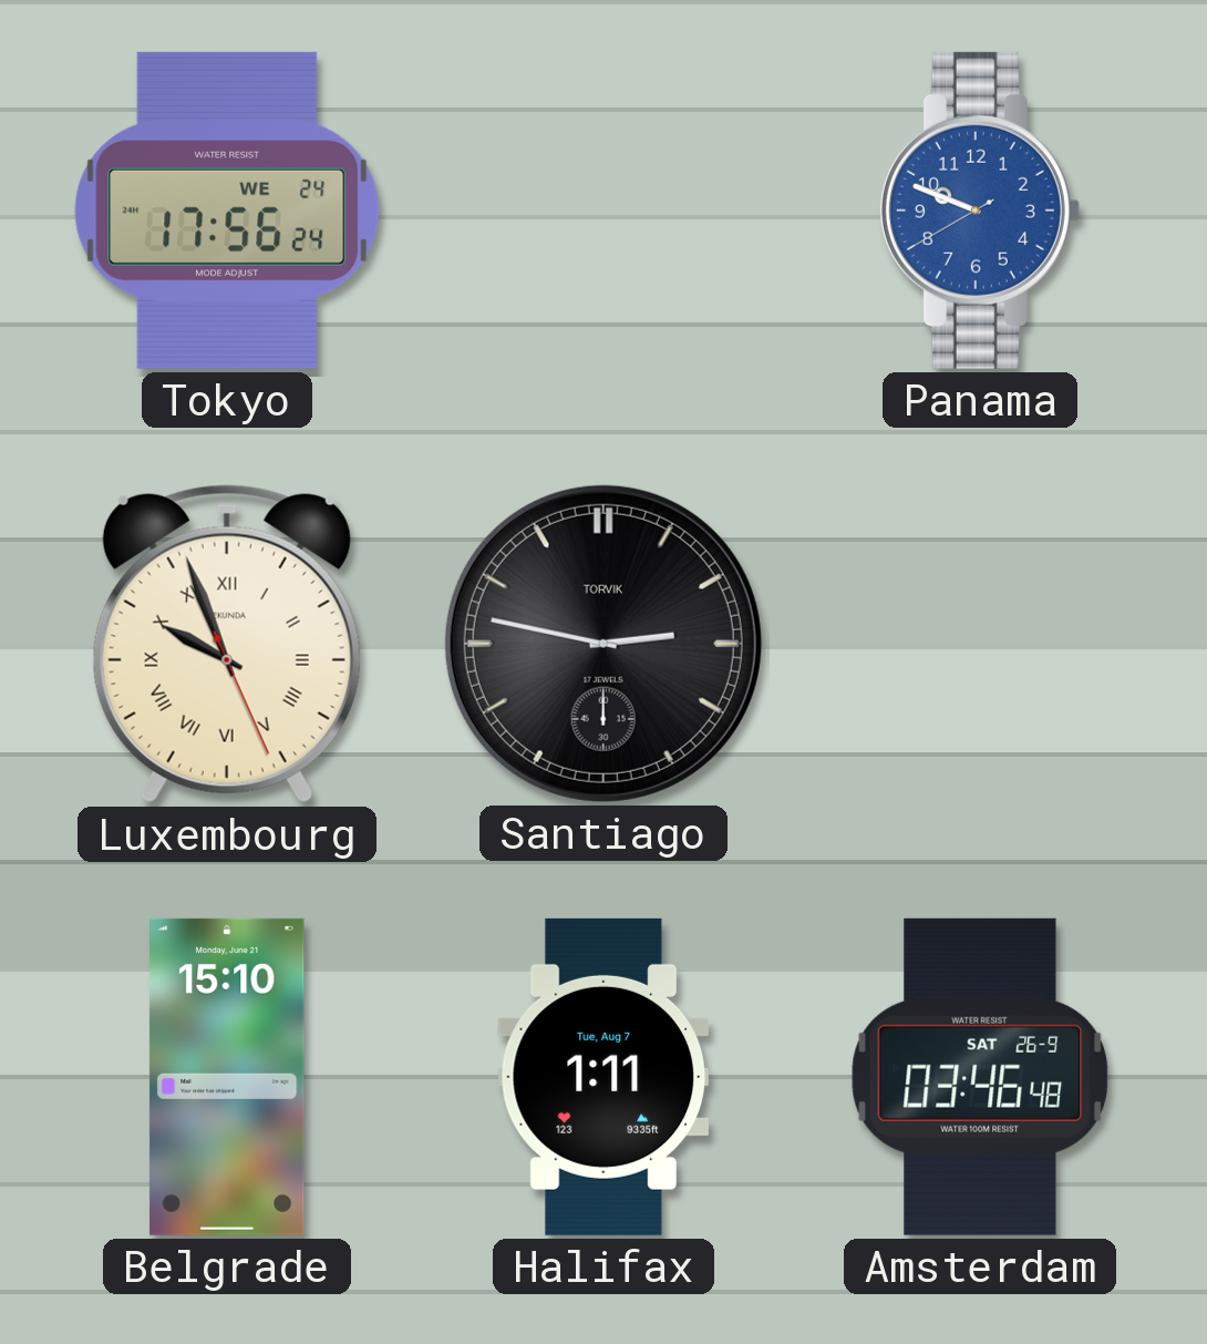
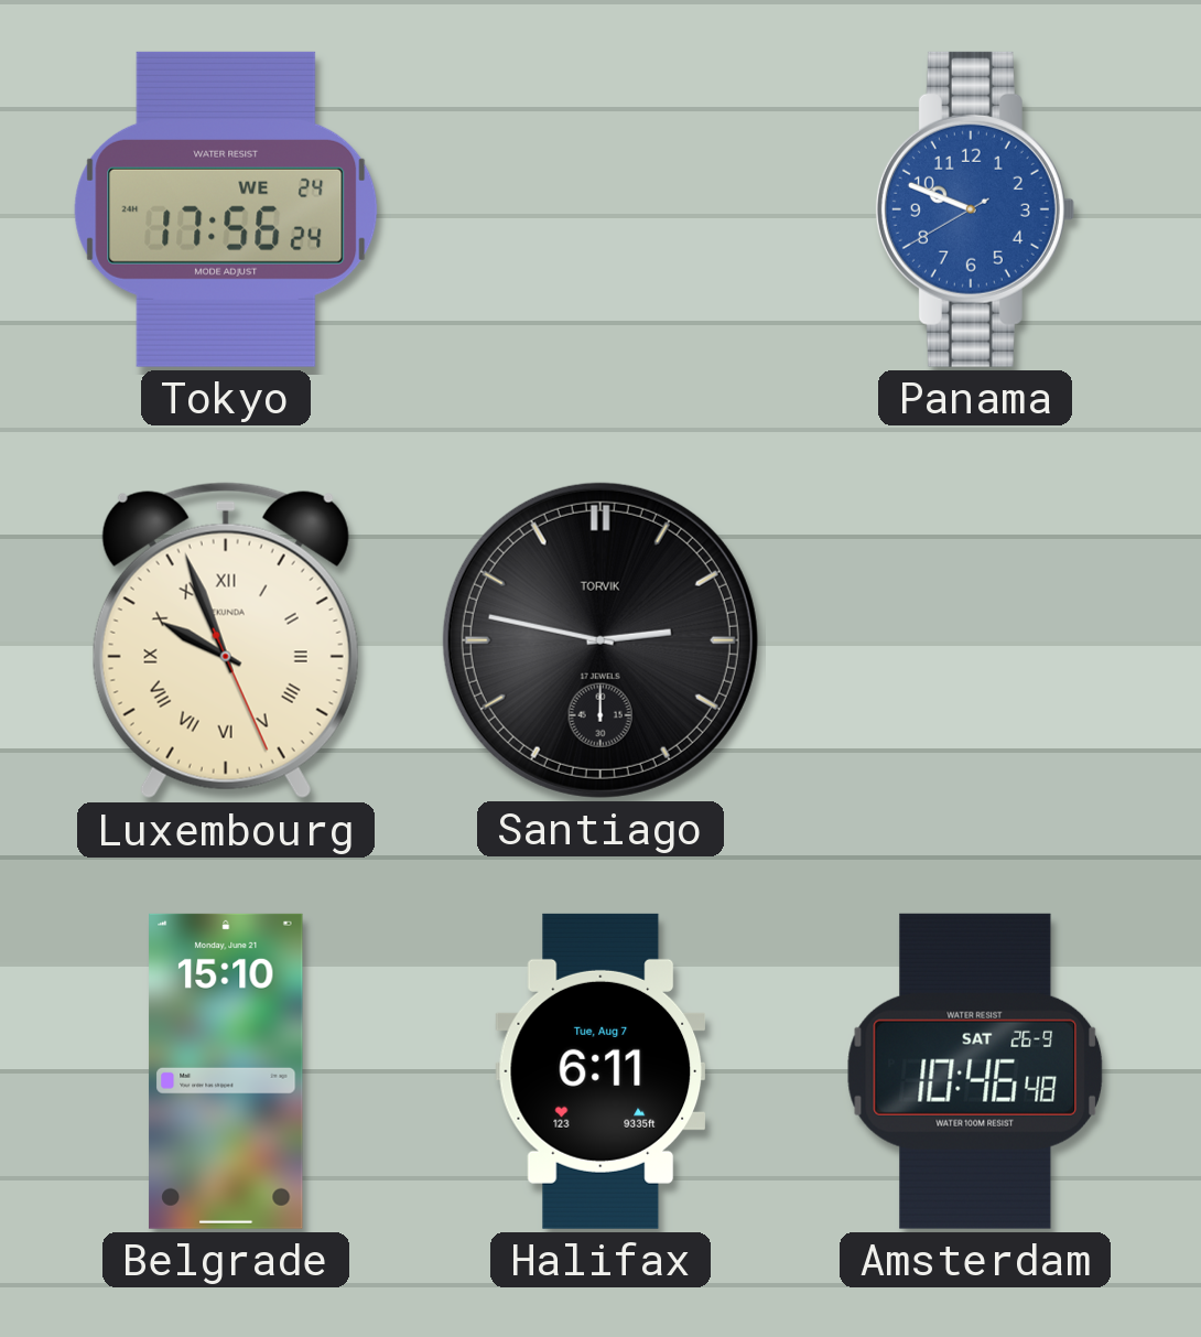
Halifax: 1:11 -> 6:11
Amsterdam: 03:46 -> 10:46
